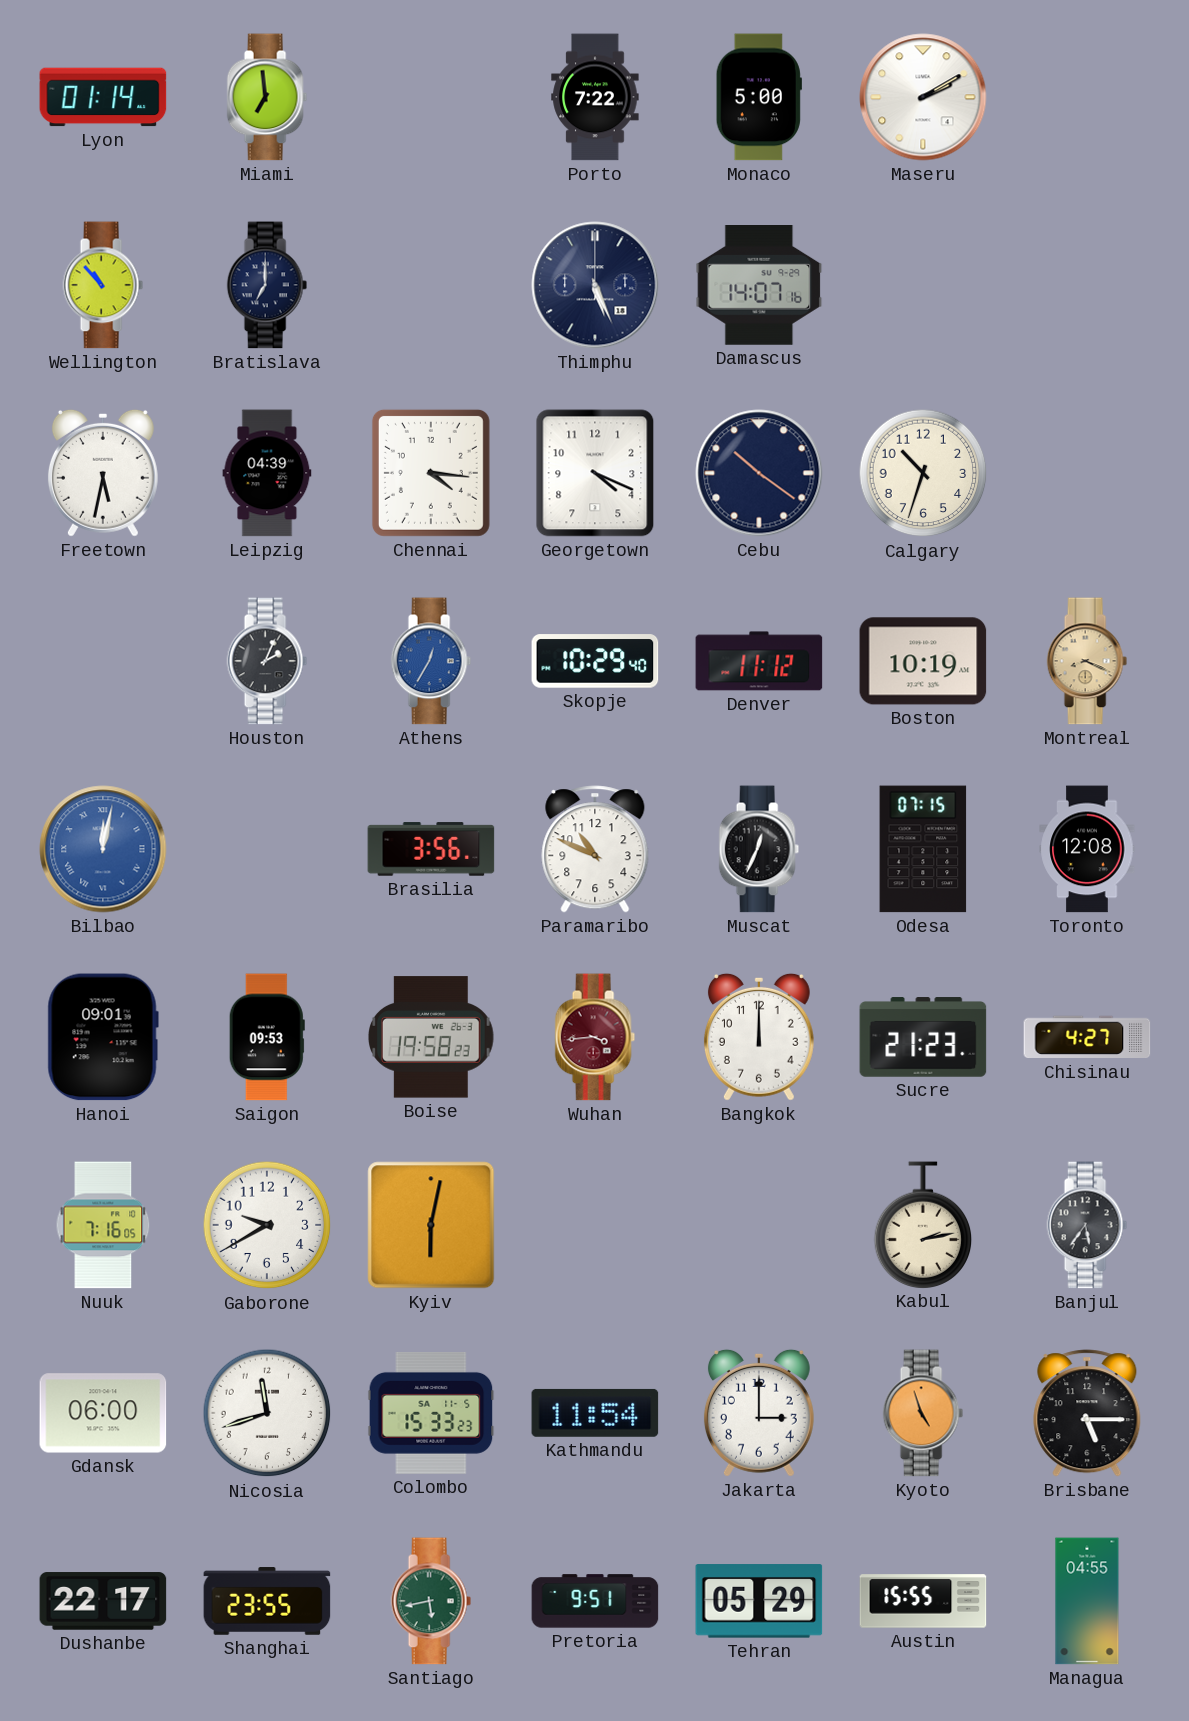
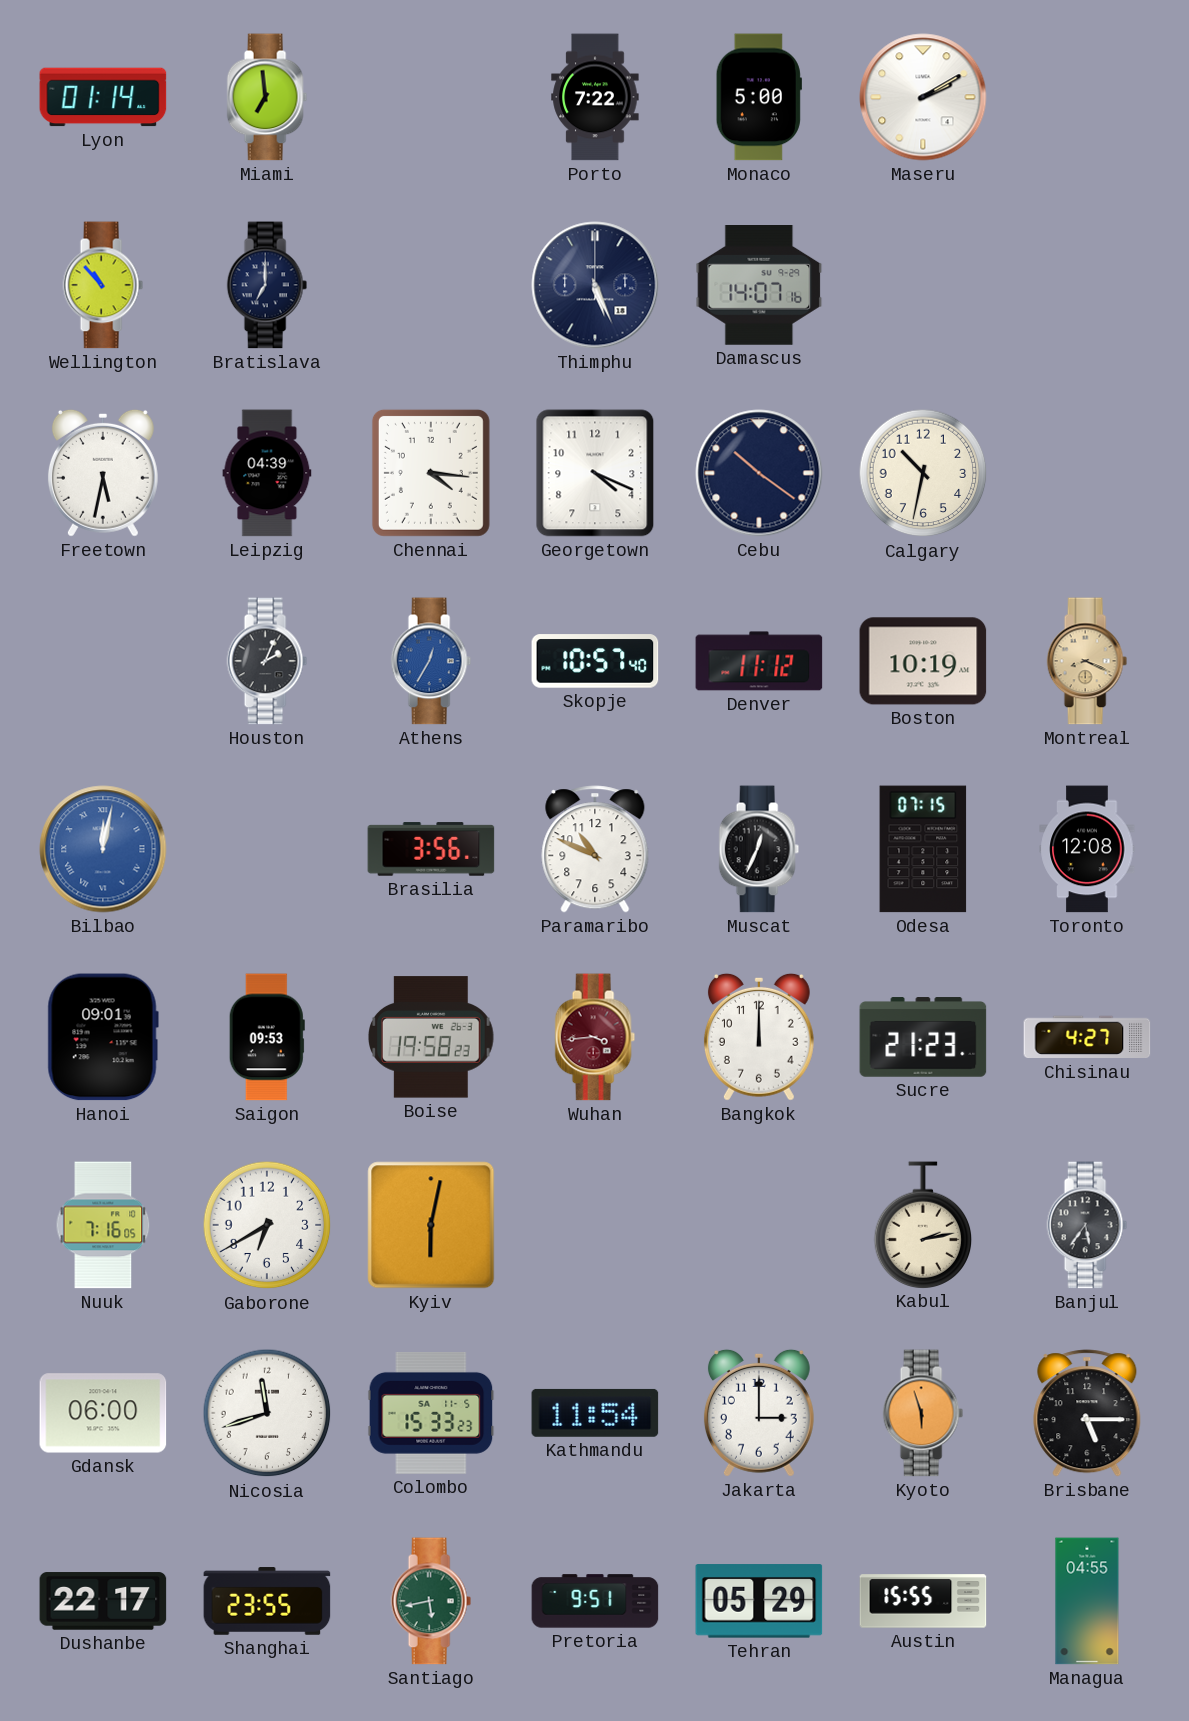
Calgary: 10:33 -> 10:32
Skopje: 10:29 -> 10:57
Gaborone: 9:40 -> 6:40
Kyoto: 4:57 -> 5:57
